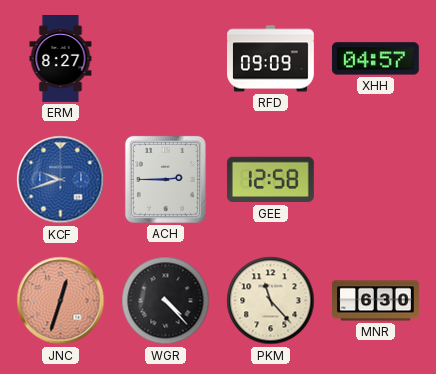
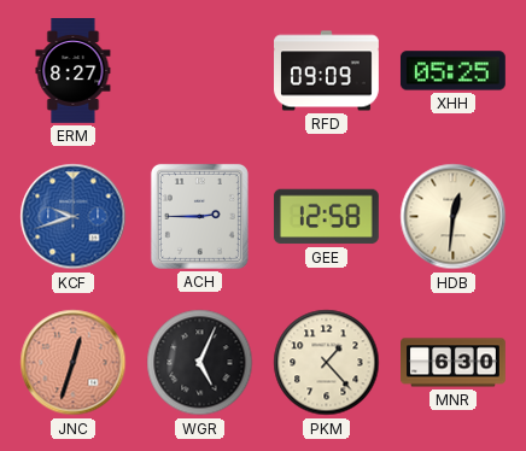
XHH: 04:57 -> 05:25
HDB: none -> 12:31
WGR: 4:23 -> 5:04
PKM: 11:23 -> 1:23
